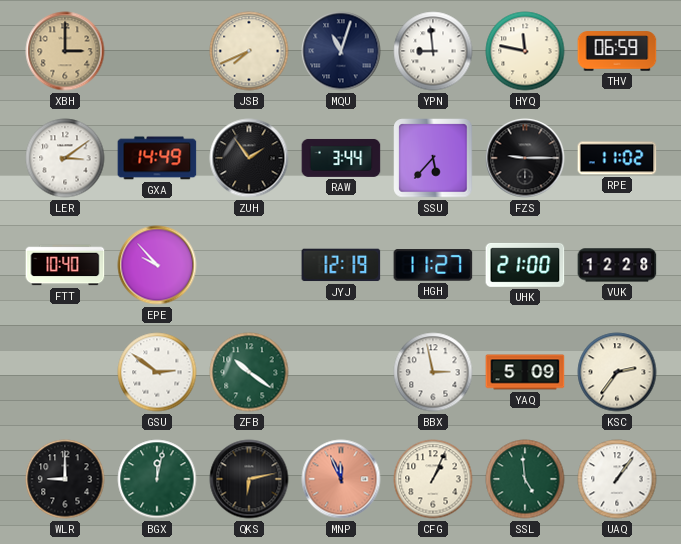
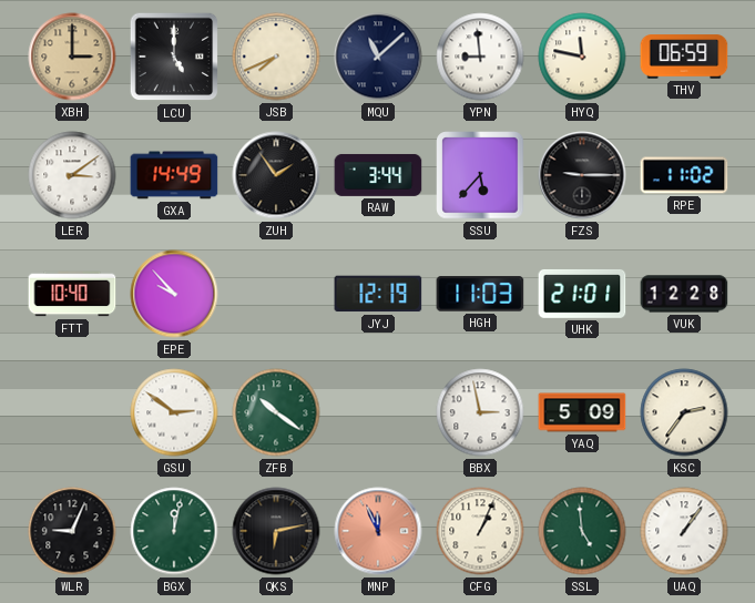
LCU: none -> 5:00
MQU: 11:03 -> 11:08
HGH: 11:27 -> 11:03
UHK: 21:00 -> 21:01
WLR: 9:00 -> 9:04
